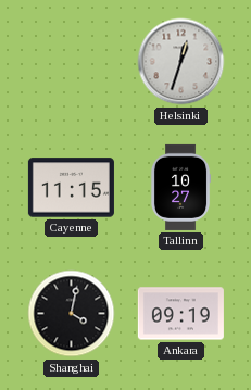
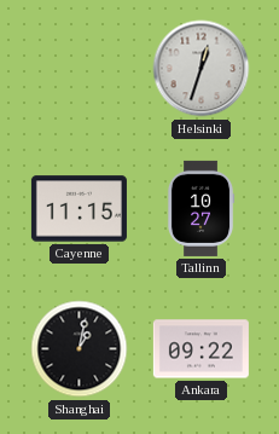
Shanghai: 4:02 -> 1:02
Ankara: 09:19 -> 09:22
